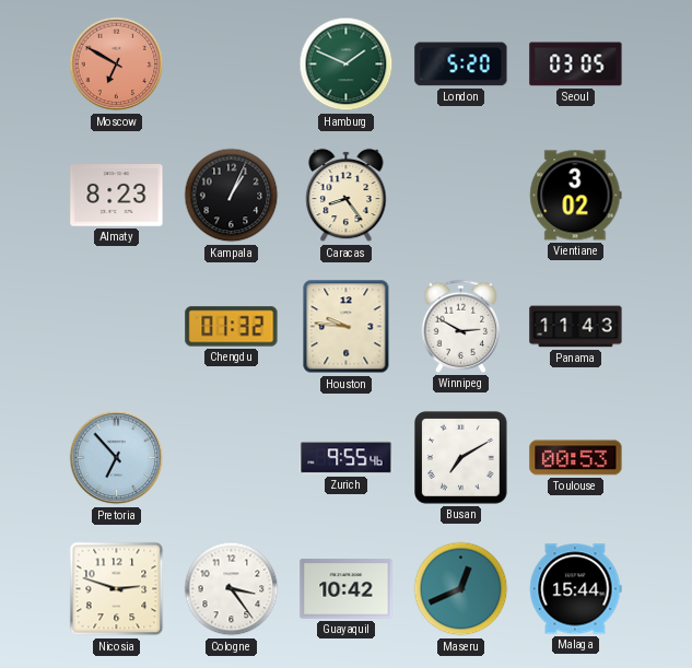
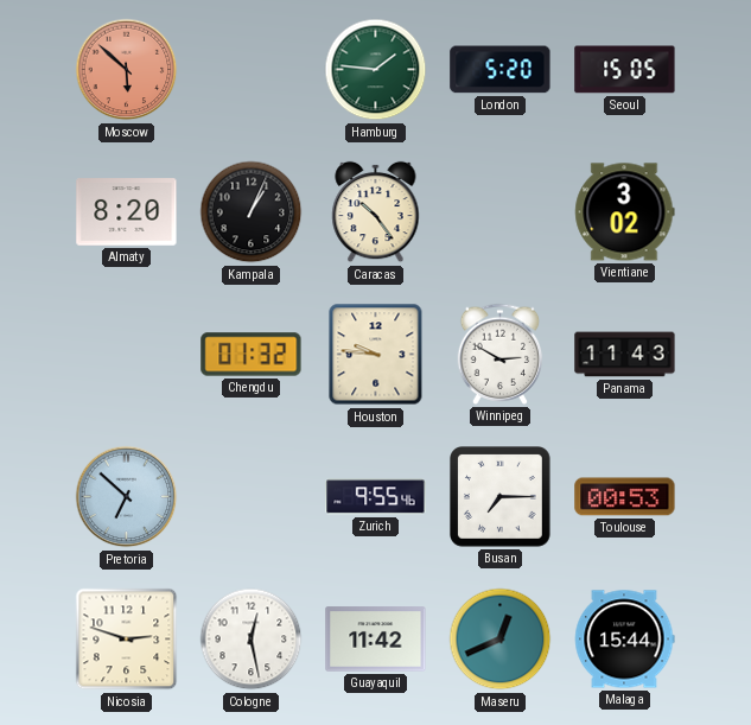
Moscow: 6:50 -> 5:52
Hamburg: 1:49 -> 1:46
Seoul: 03:05 -> 15:05
Almaty: 8:23 -> 8:20
Caracas: 8:24 -> 10:24
Pretoria: 6:53 -> 6:52
Busan: 7:10 -> 7:15
Cologne: 3:24 -> 12:28
Guayaquil: 10:42 -> 11:42
